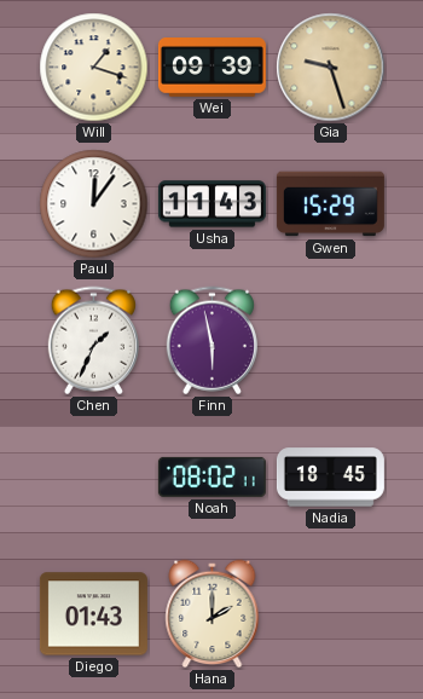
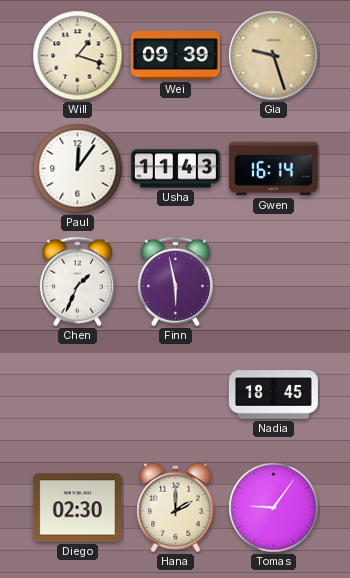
Gwen: 15:29 -> 16:14
Noah: 08:02 -> none
Diego: 01:43 -> 02:30
Tomas: none -> 9:06
